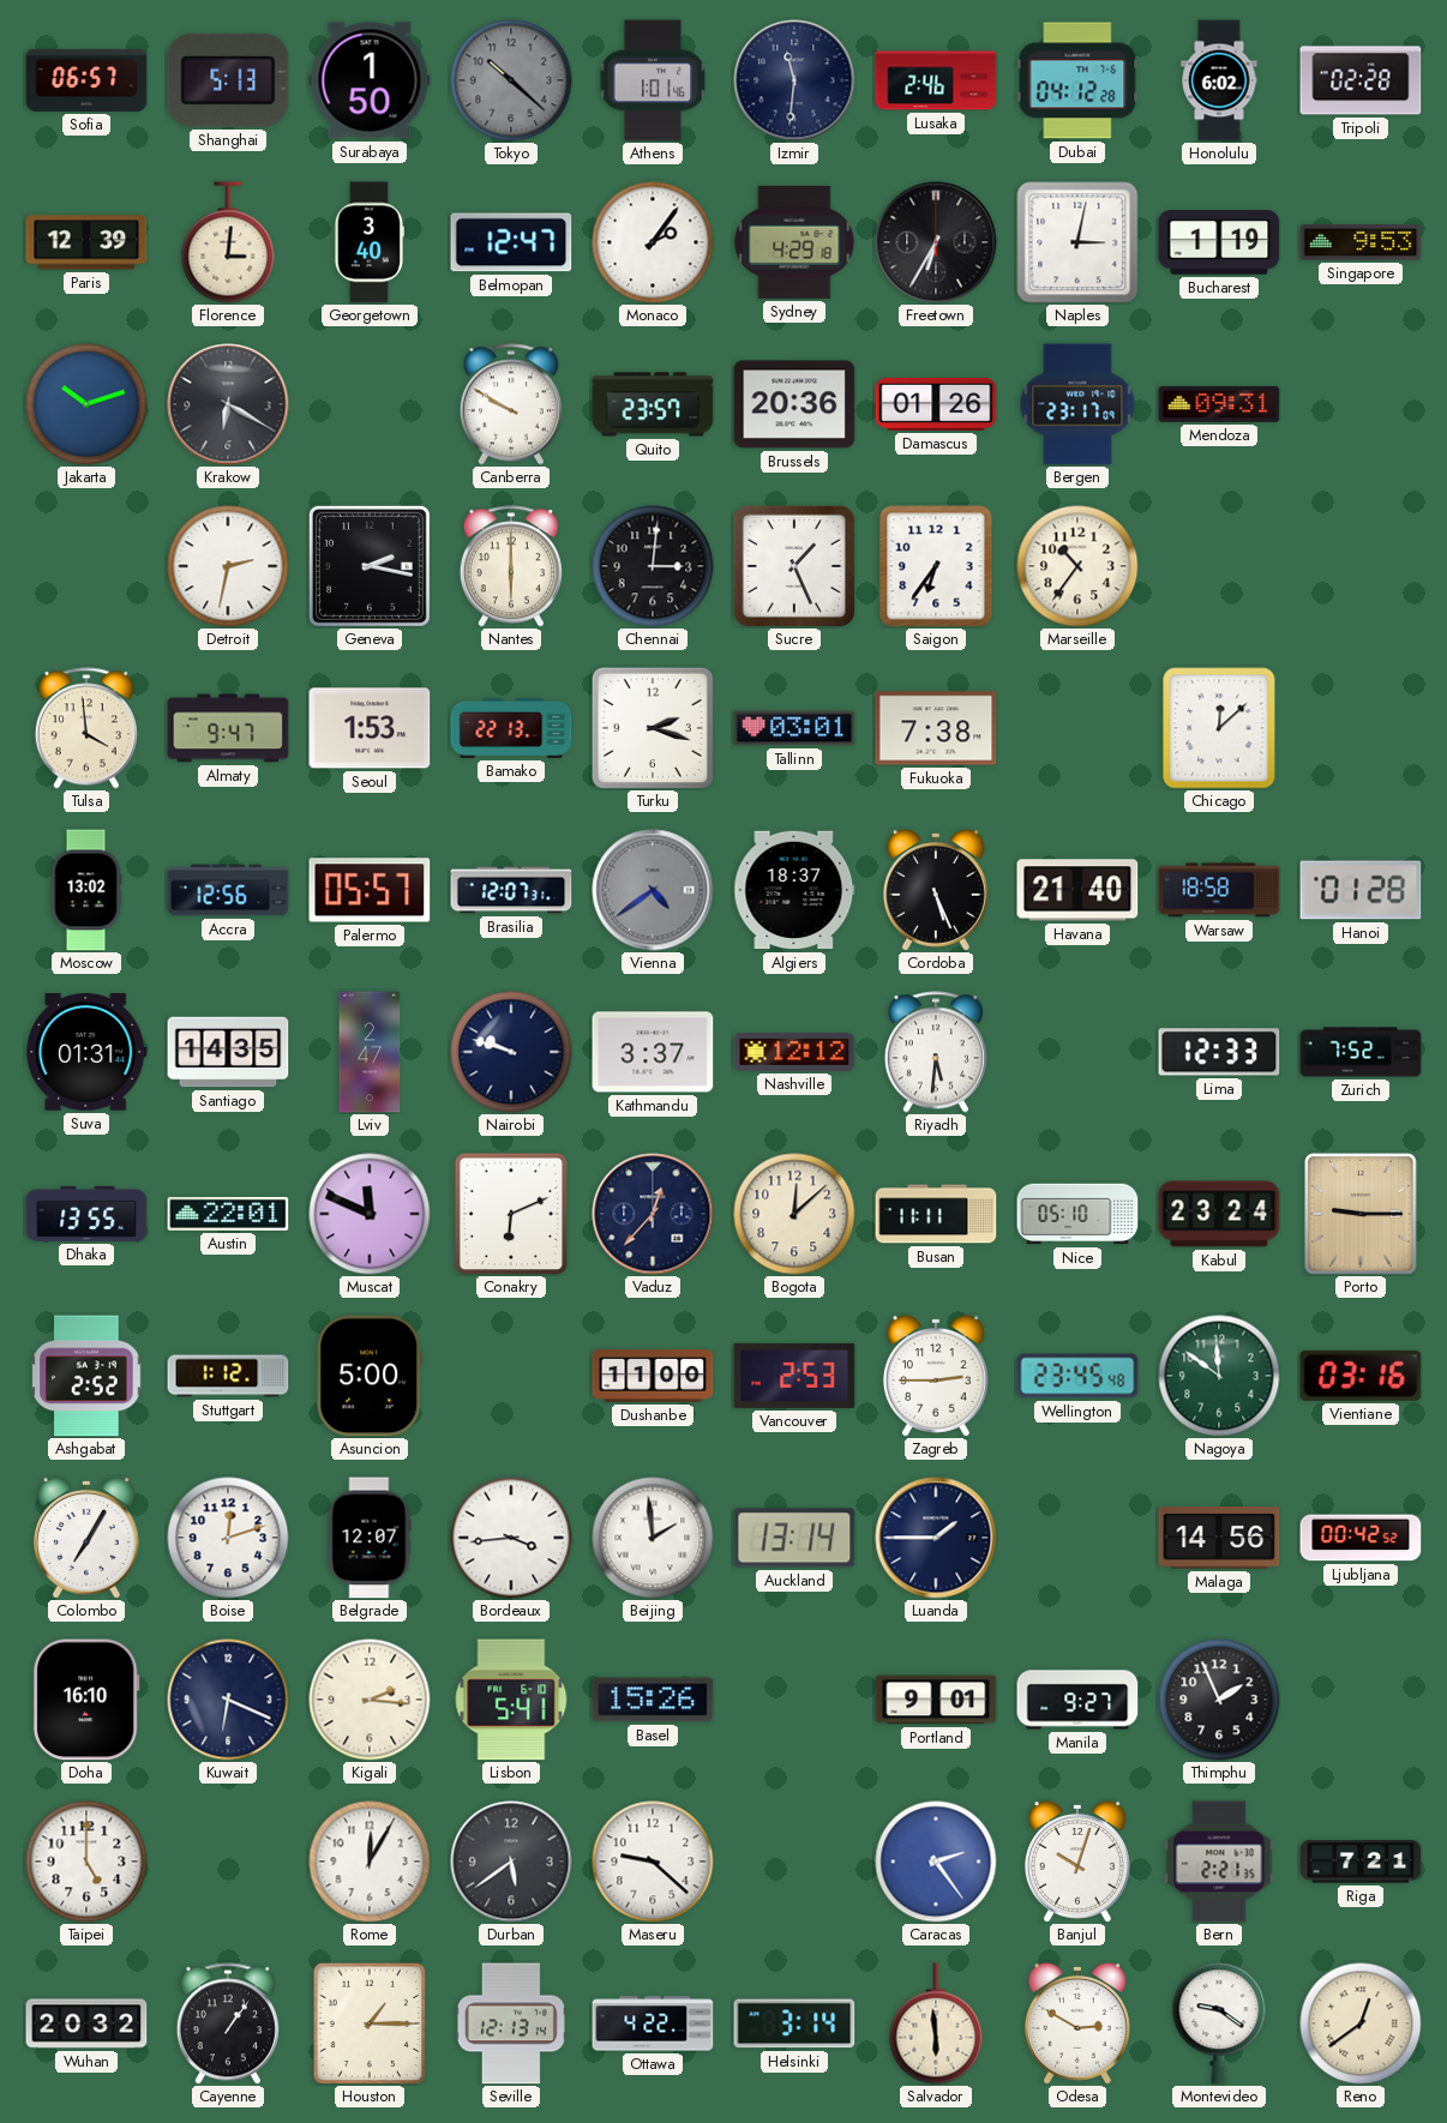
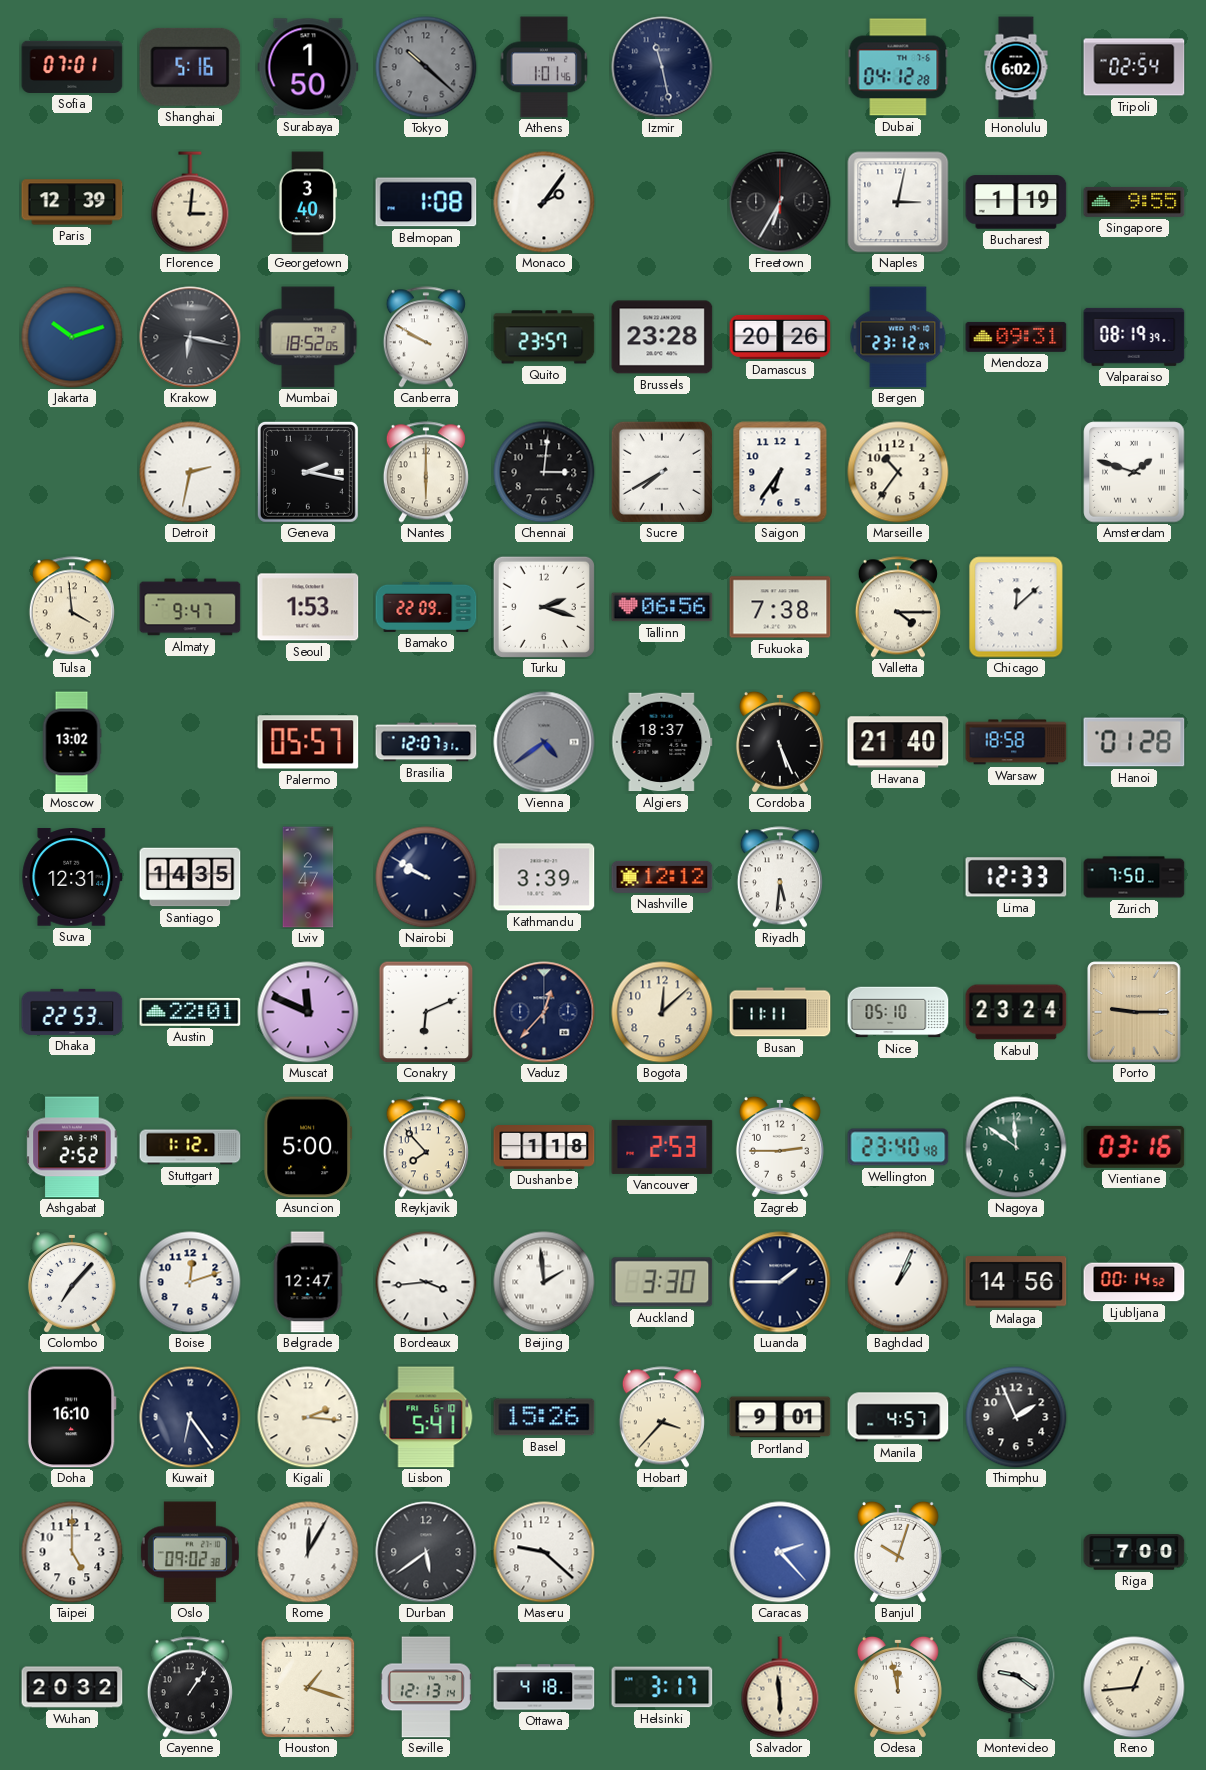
Sofia: 06:57 -> 07:01
Shanghai: 5:13 -> 5:16
Izmir: 11:31 -> 11:28
Lusaka: 2:46 -> none
Tripoli: 02:28 -> 02:54
Belmopan: 12:47 -> 1:08
Sydney: 4:29 -> none
Singapore: 9:53 -> 9:55
Krakow: 6:20 -> 6:17
Mumbai: none -> 18:52
Brussels: 20:36 -> 23:28
Damascus: 01:26 -> 20:26
Bergen: 23:17 -> 23:12
Valparaiso: none -> 08:19
Sucre: 1:26 -> 7:40
Amsterdam: none -> 1:48
Bamako: 22:13 -> 22:09
Tallinn: 03:01 -> 06:56
Valletta: none -> 4:15
Accra: 12:56 -> none
Suva: 01:31 -> 12:31
Nairobi: 9:48 -> 9:50
Kathmandu: 3:37 -> 3:39
Zurich: 7:52 -> 7:50
Dhaka: 13:55 -> 22:53
Reykjavik: none -> 7:53
Dushanbe: 11:00 -> 1:18
Wellington: 23:45 -> 23:40
Colombo: 7:05 -> 7:07
Belgrade: 12:07 -> 12:47
Auckland: 13:14 -> 3:30
Baghdad: none -> 1:04
Ljubljana: 00:42 -> 00:14
Kuwait: 6:19 -> 6:24
Hobart: none -> 3:37
Manila: 9:27 -> 4:57
Oslo: none -> 09:02
Caracas: 2:24 -> 2:23
Bern: 2:21 -> none
Riga: 7:21 -> 7:00
Houston: 1:15 -> 1:18
Ottawa: 4:22 -> 4:18
Helsinki: 3:14 -> 3:17
Odesa: 2:50 -> 11:58
Reno: 12:39 -> 12:44
